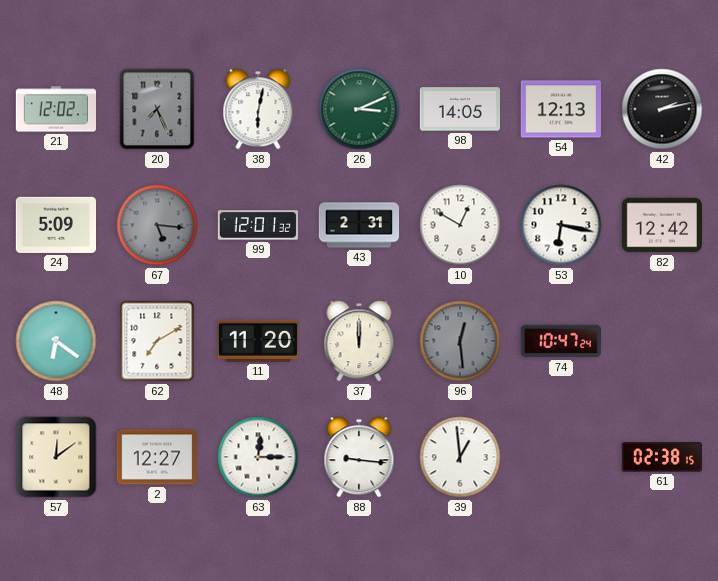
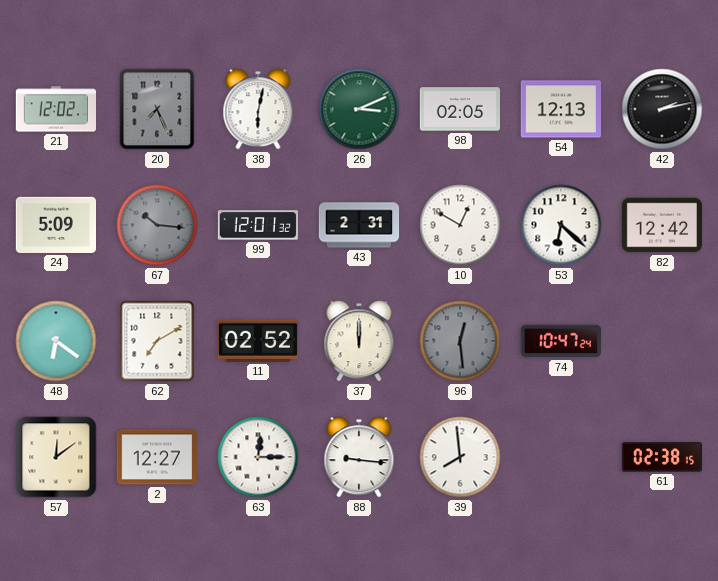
98: 14:05 -> 02:05
67: 5:16 -> 10:16
53: 6:17 -> 6:22
11: 11:20 -> 02:52
39: 12:59 -> 7:59
